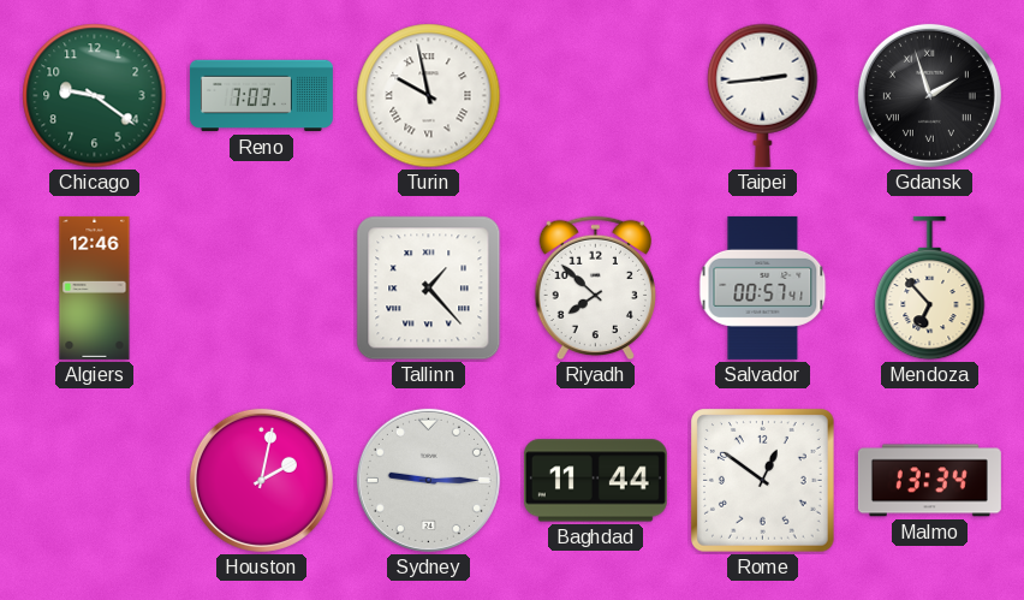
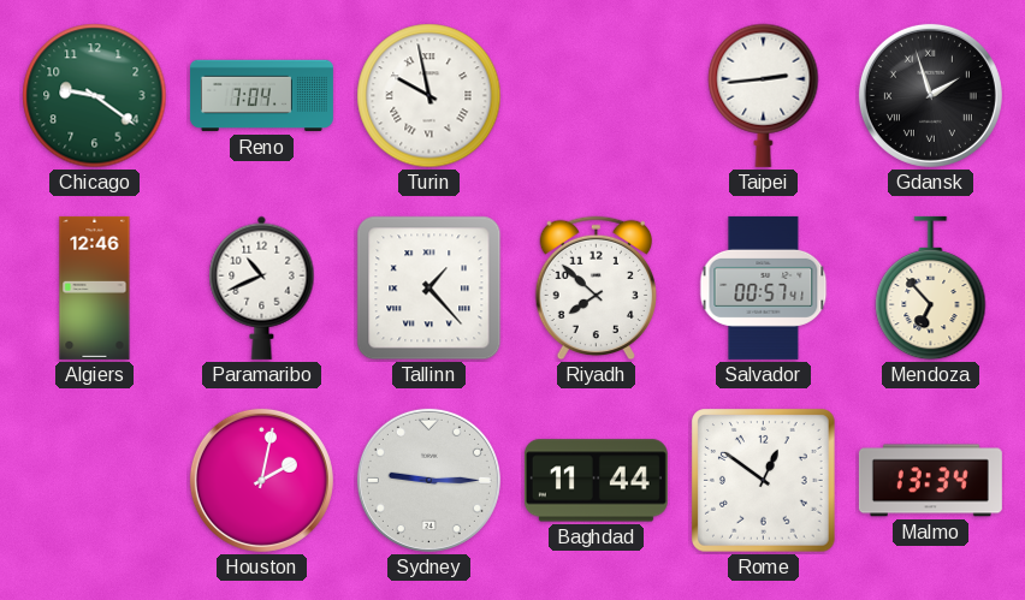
Reno: 7:03 -> 7:04
Paramaribo: none -> 10:41
